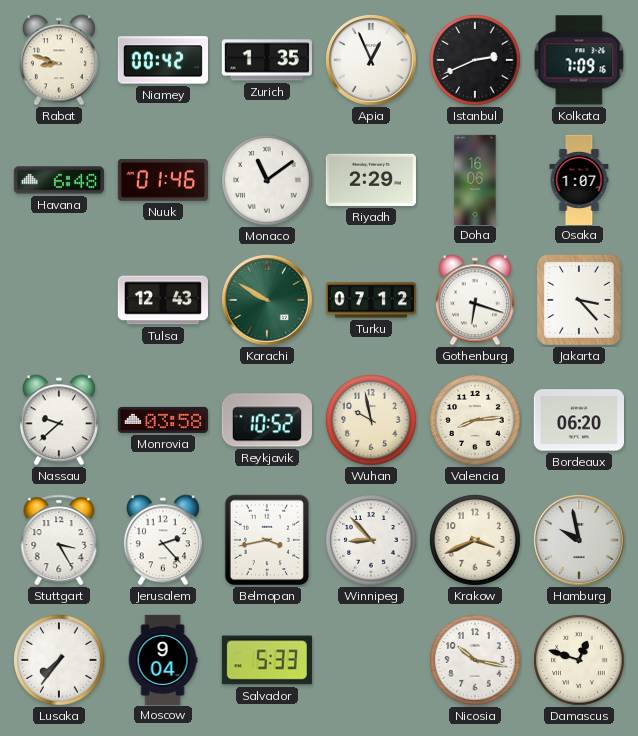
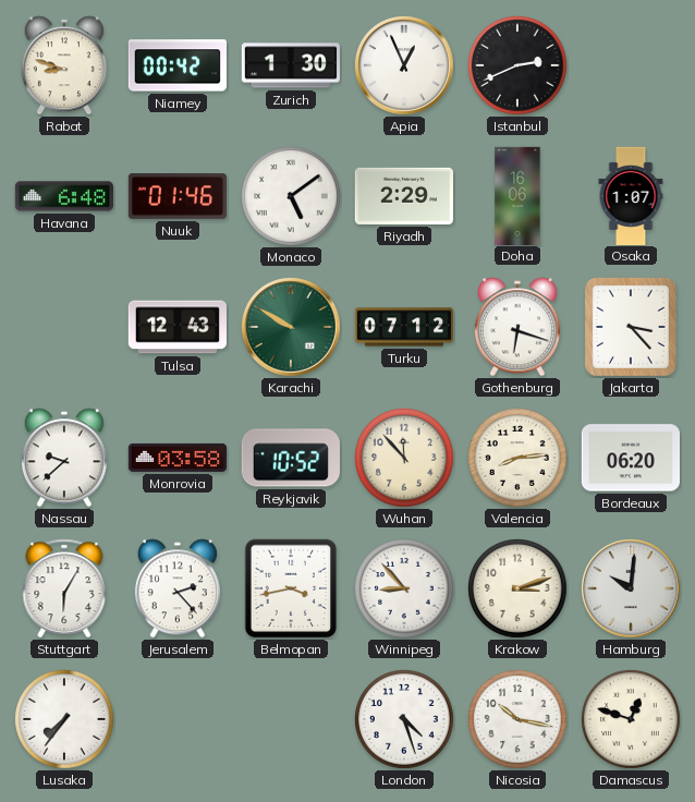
Zurich: 1:35 -> 1:30
Kolkata: 7:09 -> none
Monaco: 11:09 -> 5:09
Wuhan: 9:58 -> 11:53
Stuttgart: 3:25 -> 6:05
Krakow: 3:41 -> 3:12
Hamburg: 9:58 -> 10:01
Moscow: 9:04 -> none
Salvador: 5:33 -> none
London: none -> 4:27
